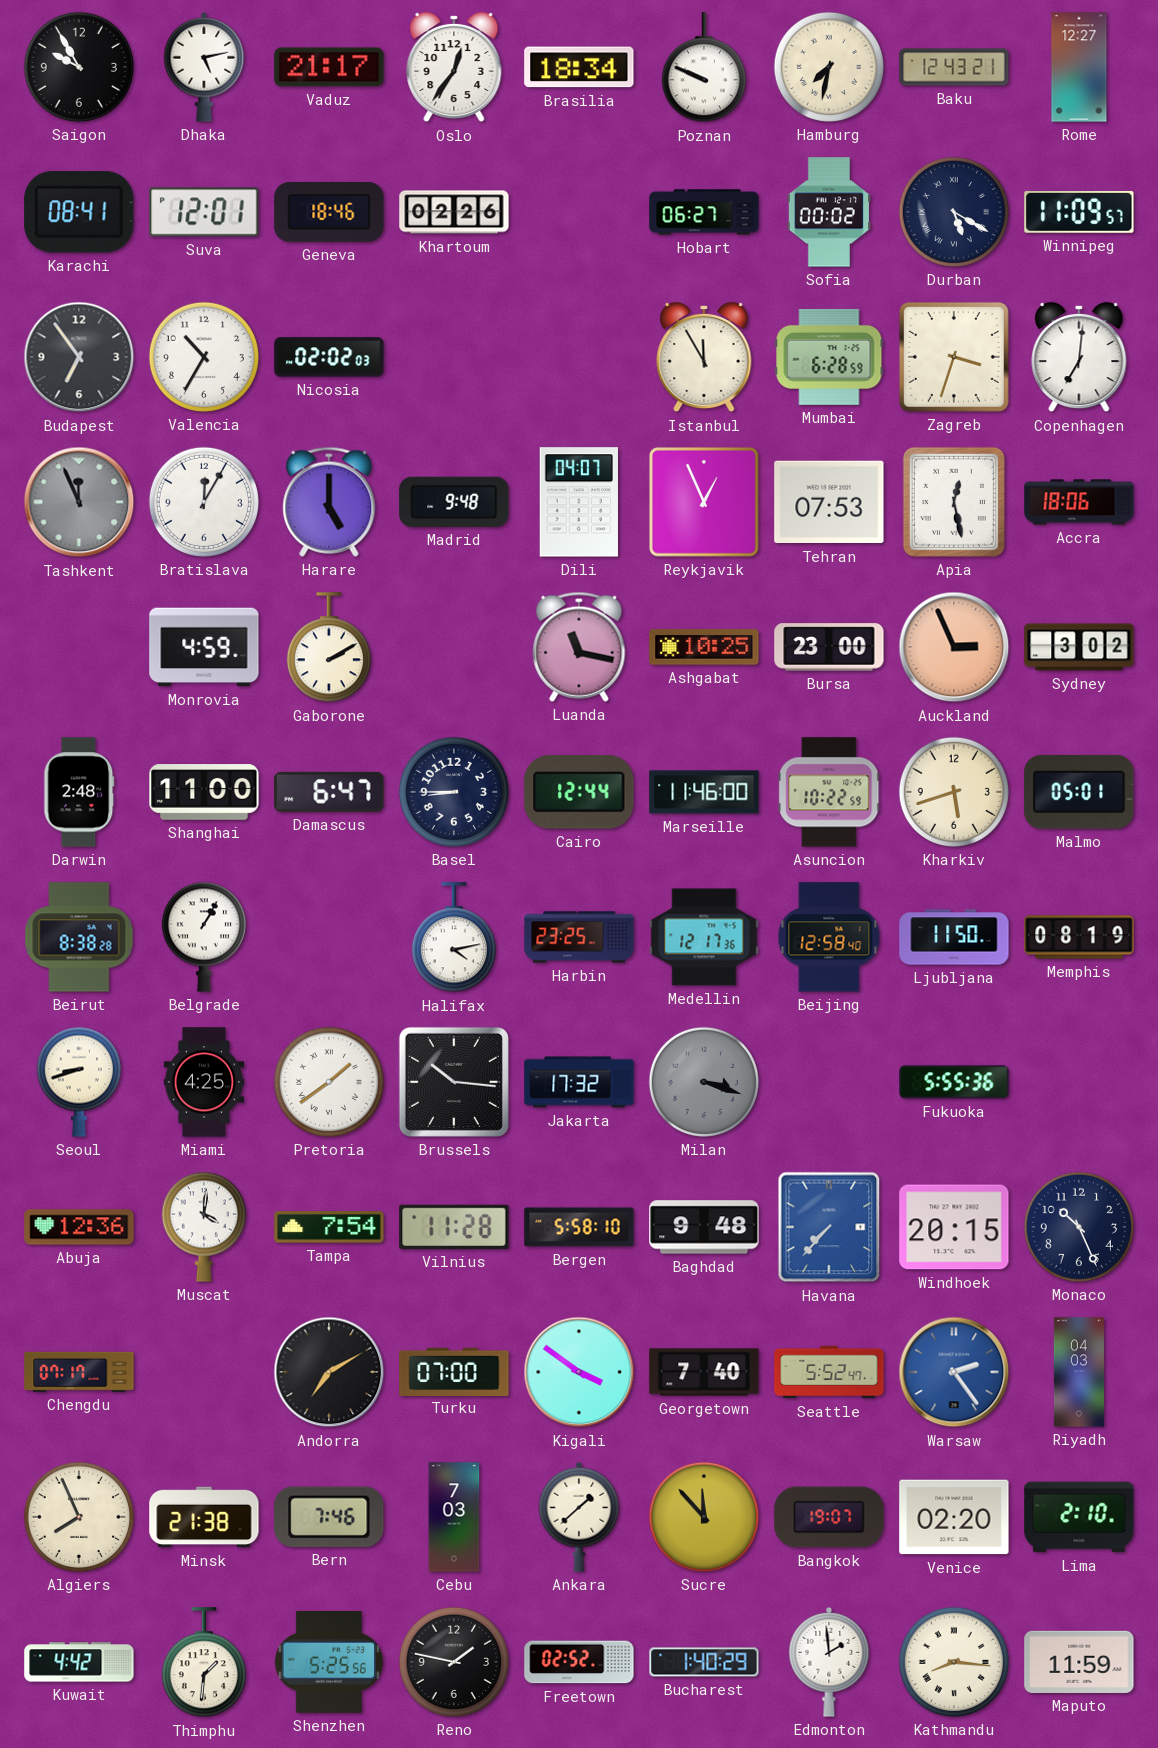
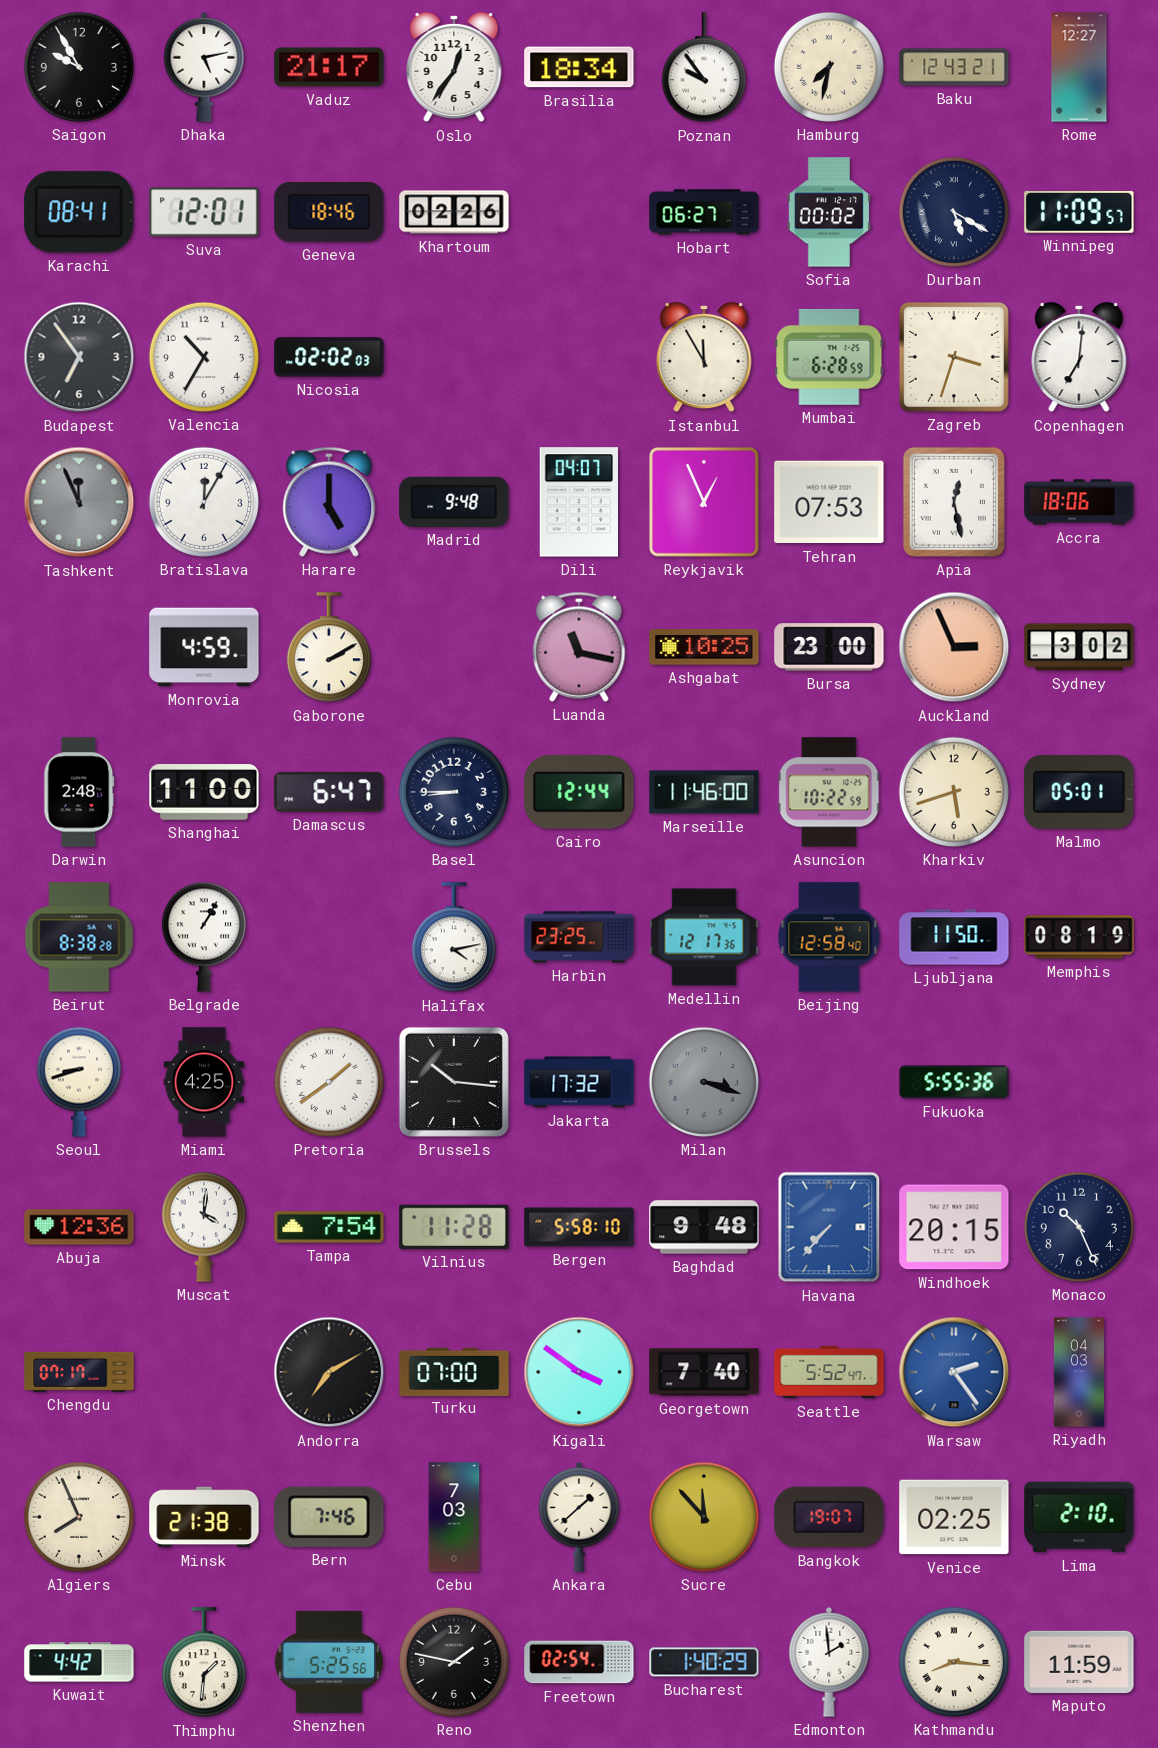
Poznan: 9:49 -> 9:54
Venice: 02:20 -> 02:25
Freetown: 02:52 -> 02:54
